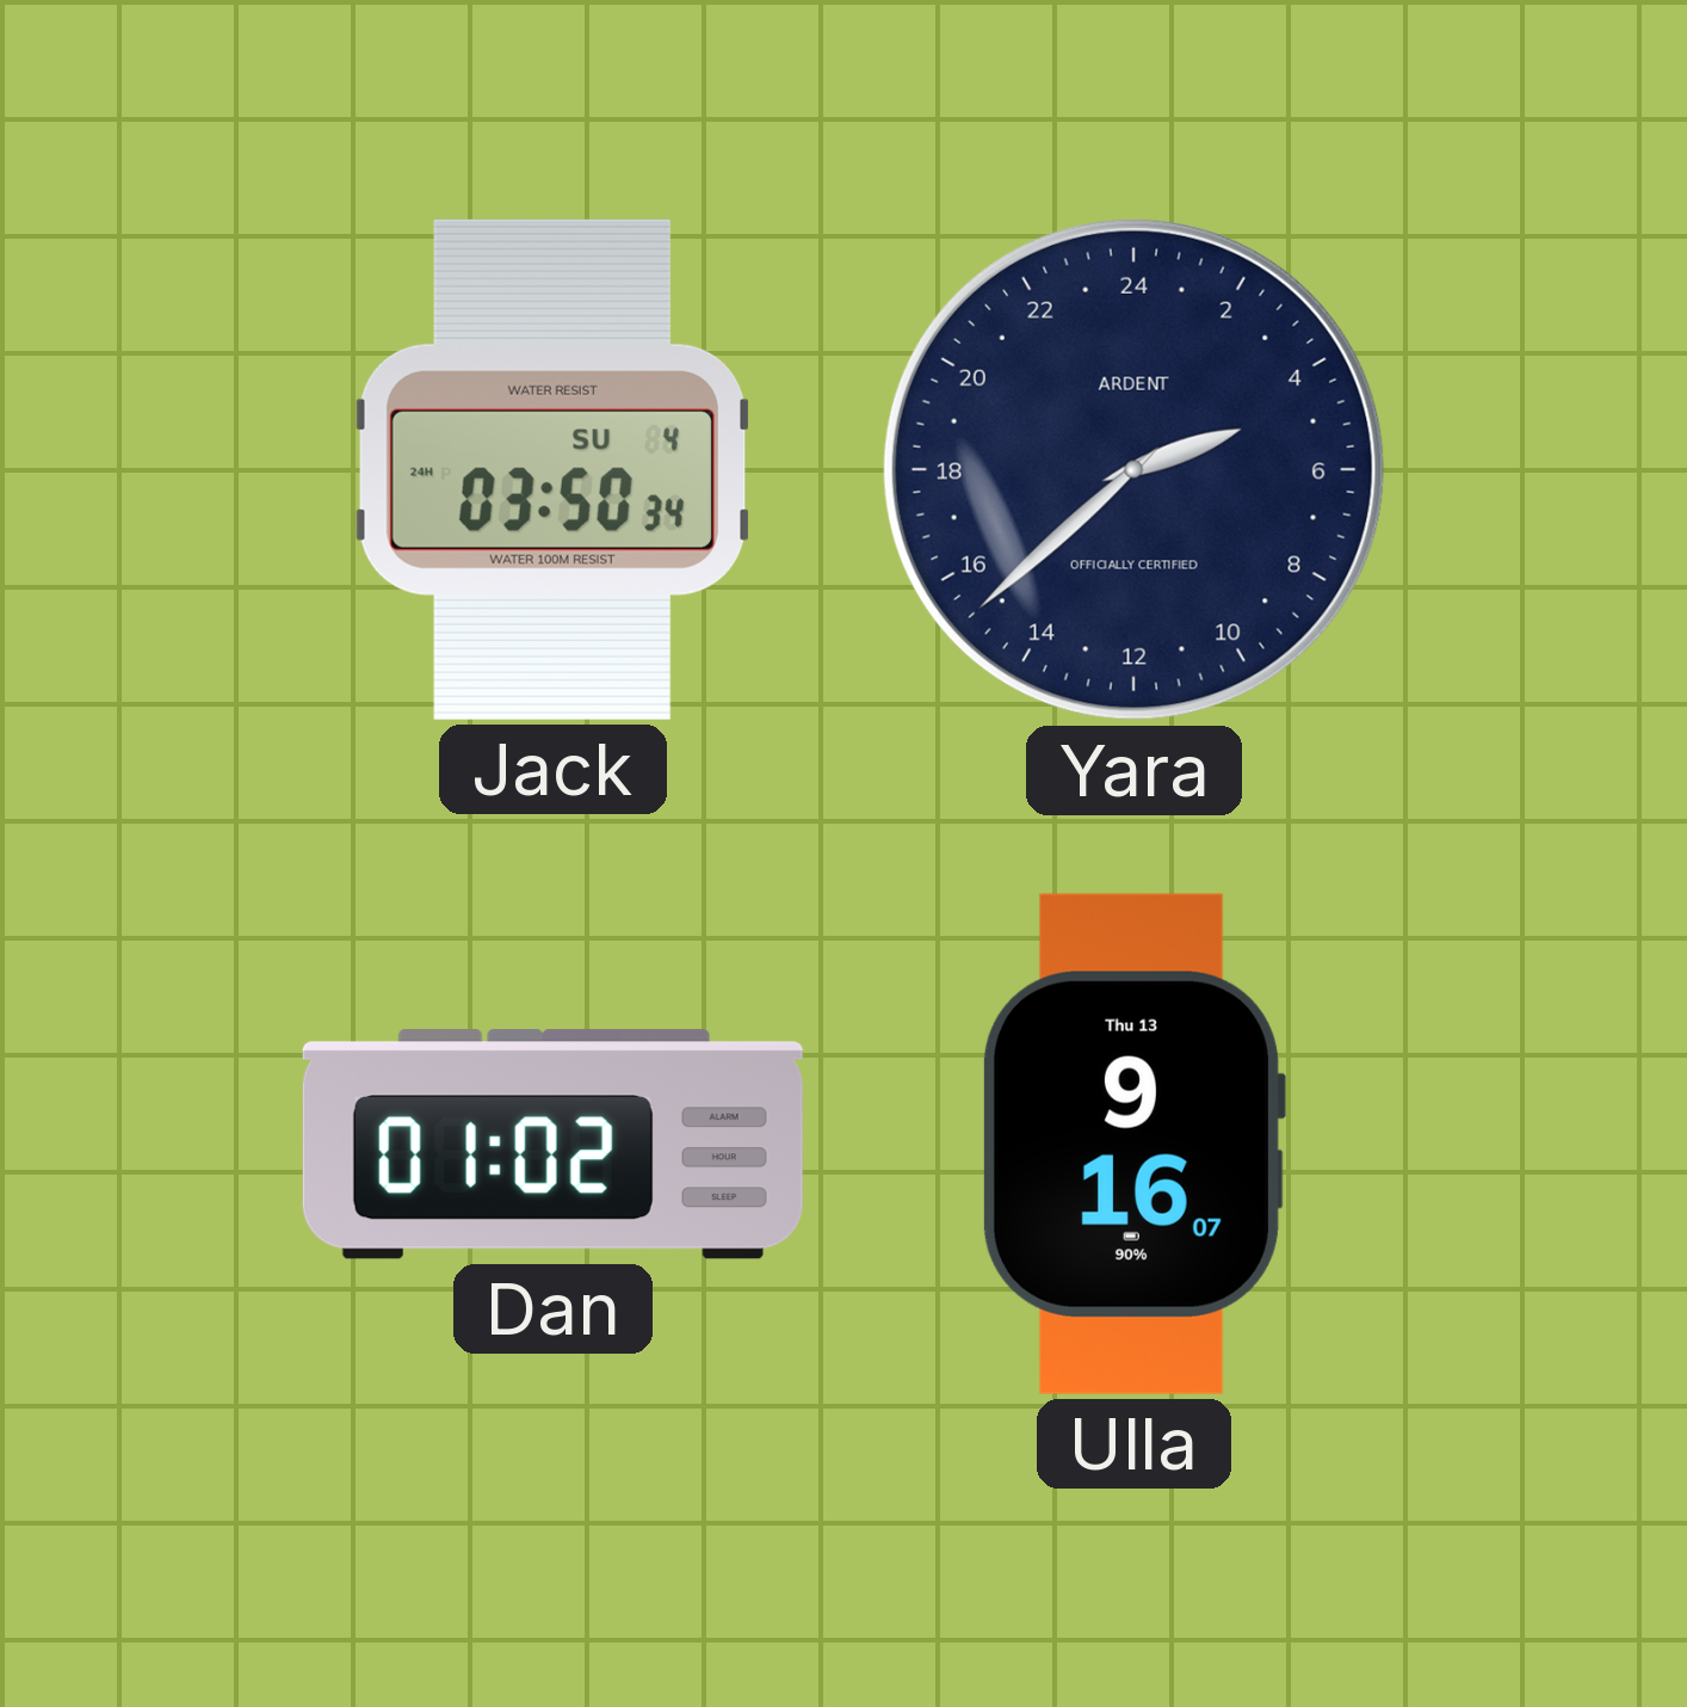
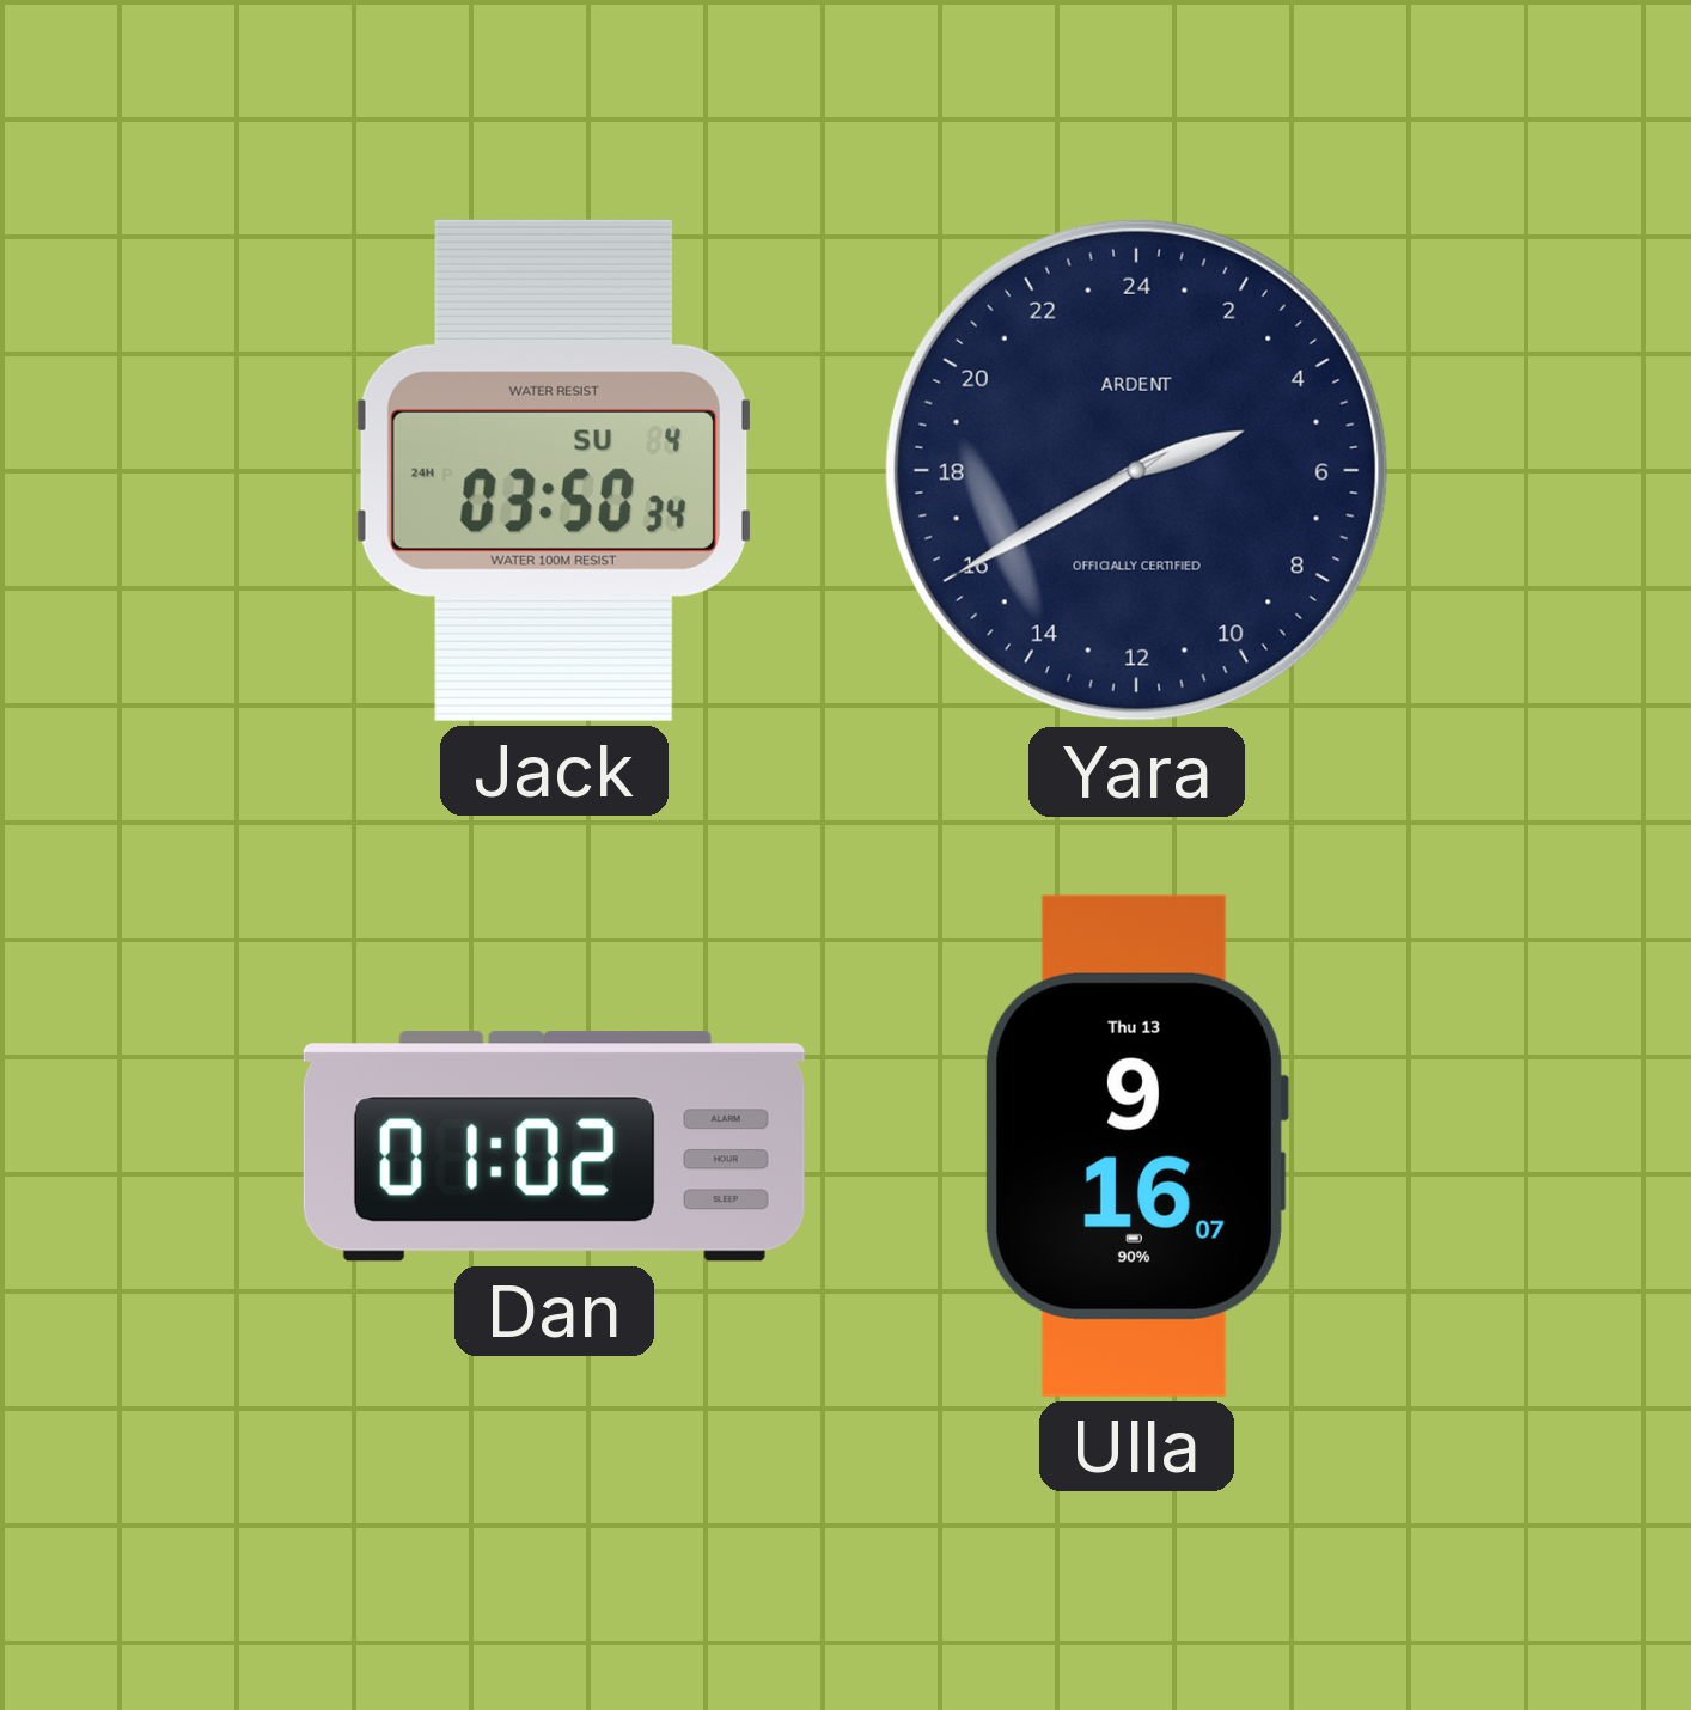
Yara: 4:38 -> 4:40
